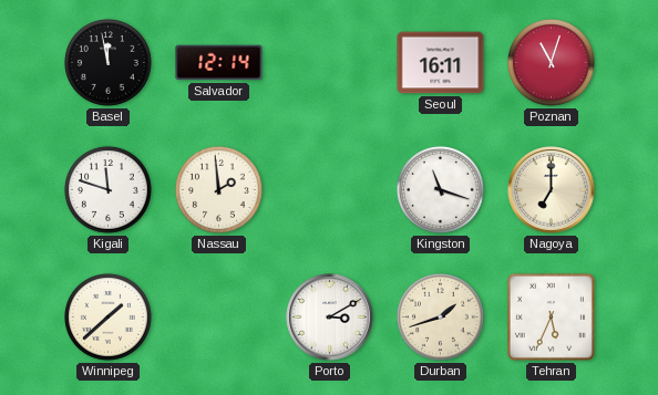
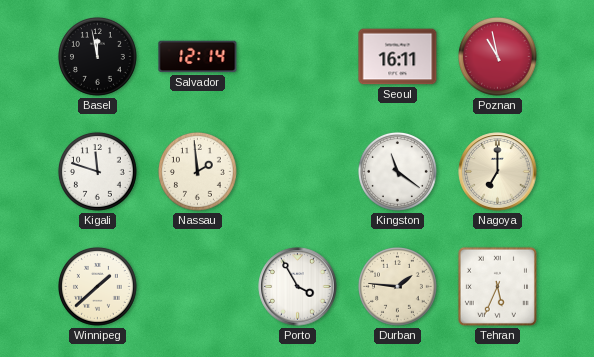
Poznan: 11:03 -> 10:58
Kingston: 11:18 -> 11:21
Porto: 3:10 -> 3:55
Durban: 1:42 -> 1:46
